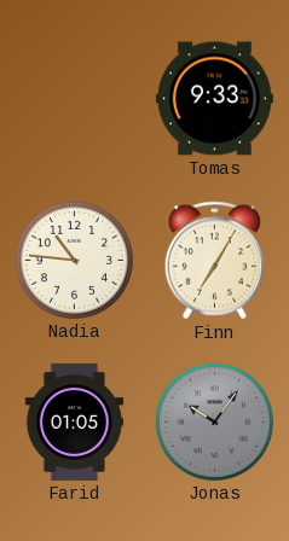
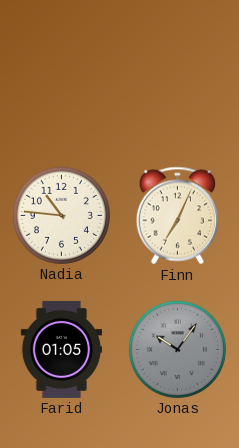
Tomas: 9:33 -> none
Finn: 7:05 -> 7:04
